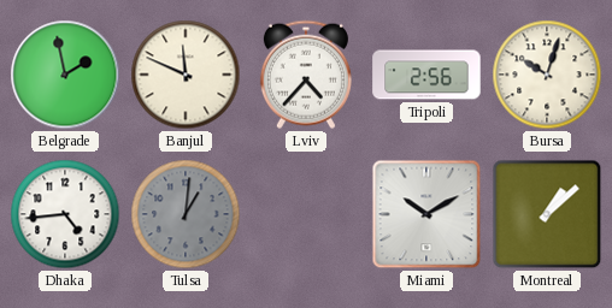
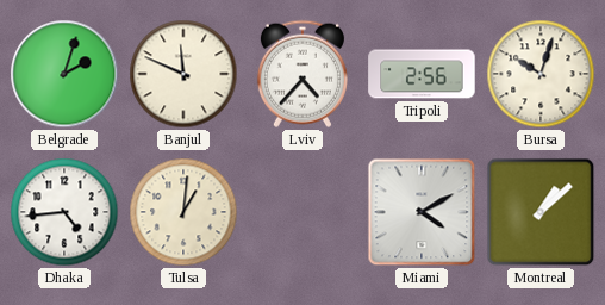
Belgrade: 1:58 -> 2:03
Tulsa dial: grey -> cream
Miami: 10:10 -> 4:10
